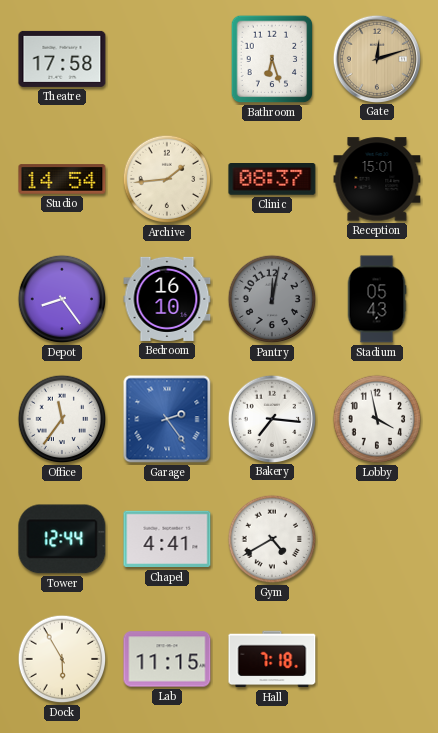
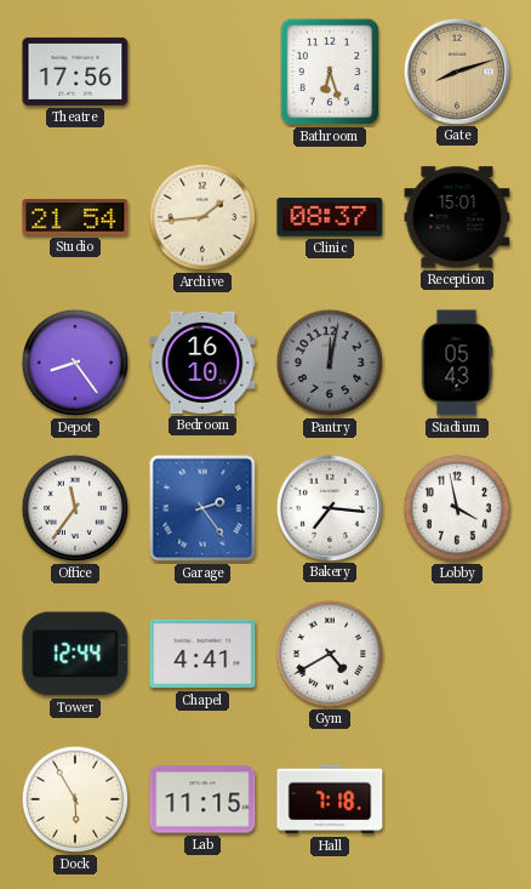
Theatre: 17:58 -> 17:56
Gate: 12:12 -> 8:12
Studio: 14:54 -> 21:54
